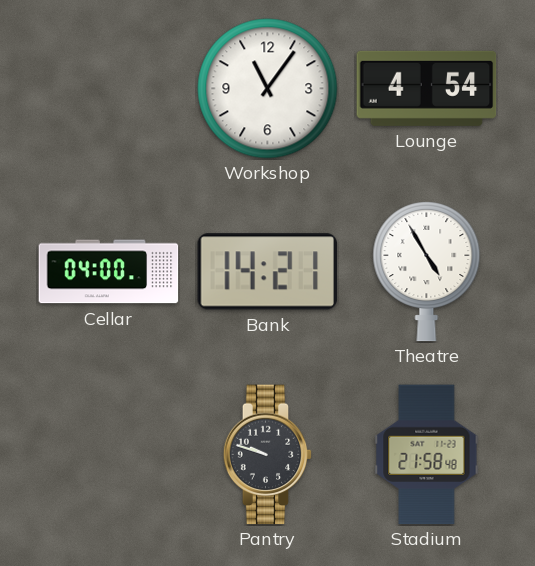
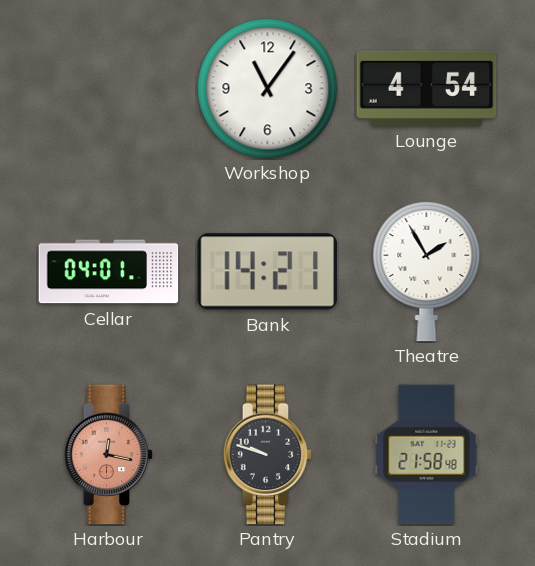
Cellar: 04:00 -> 04:01
Theatre: 4:55 -> 1:55
Harbour: none -> 12:17
